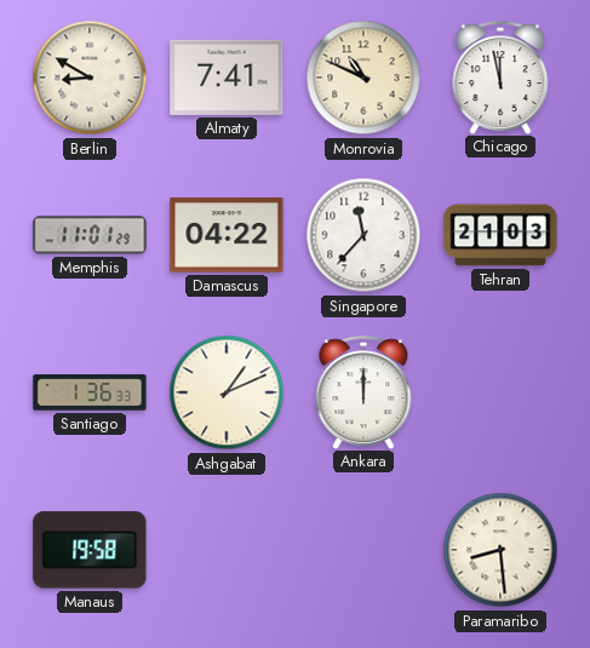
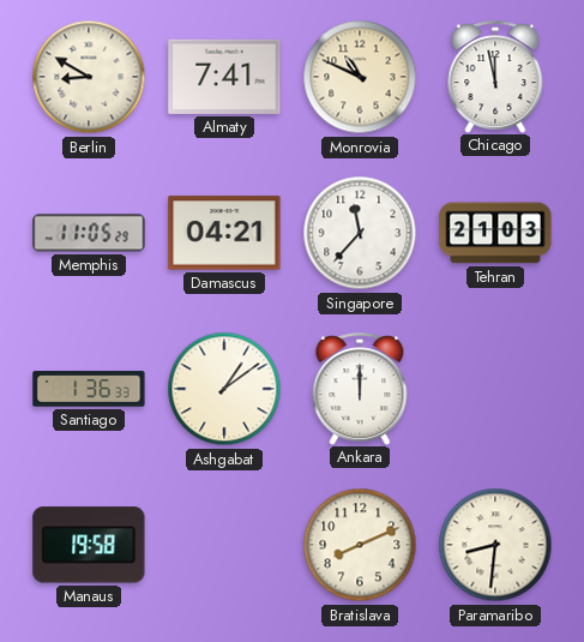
Memphis: 11:01 -> 11:05
Damascus: 04:22 -> 04:21
Ashgabat: 1:11 -> 1:09
Bratislava: none -> 8:11
Paramaribo: 8:29 -> 8:31
